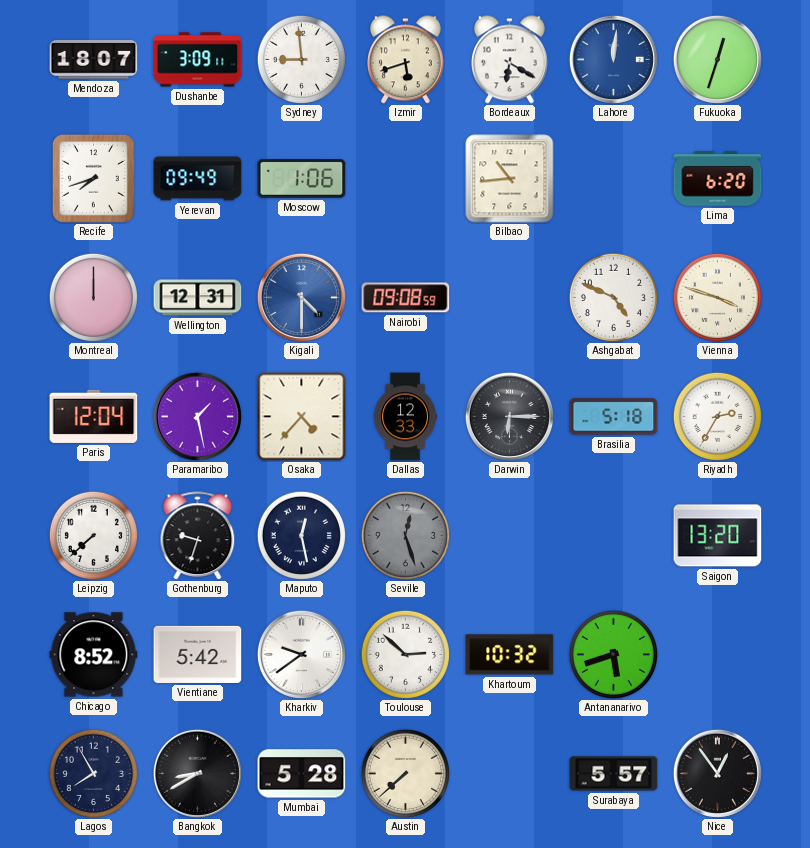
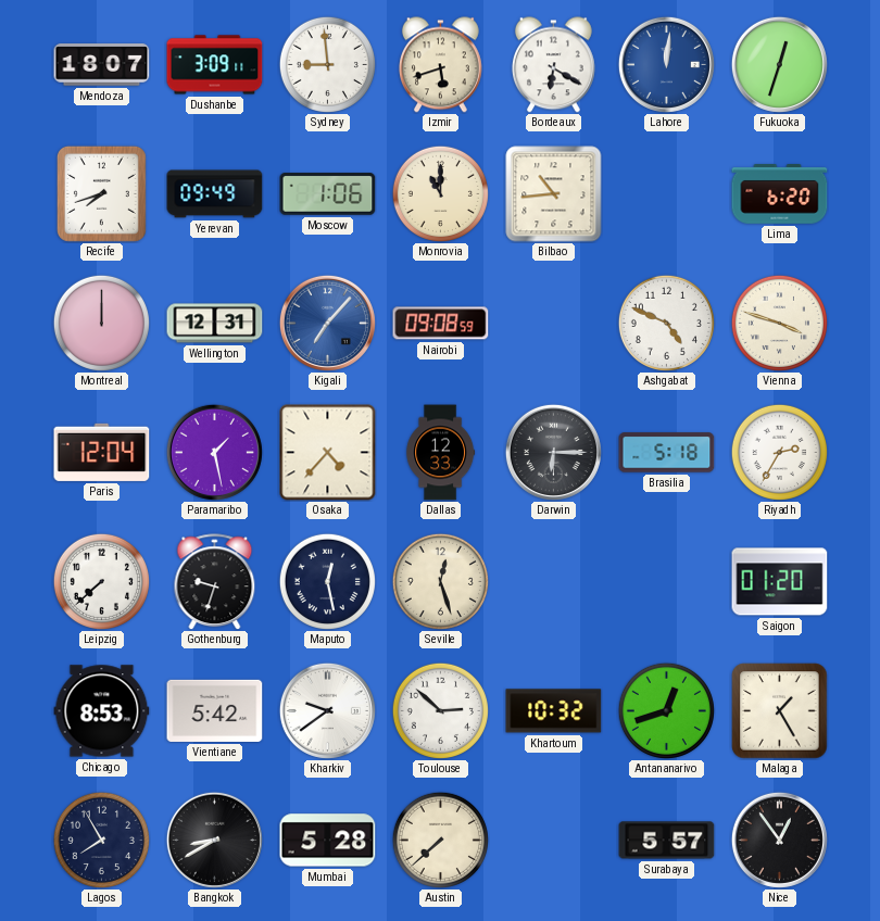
Monrovia: none -> 11:00
Kigali: 4:30 -> 7:07
Seville dial: grey -> cream
Saigon: 13:20 -> 01:20
Chicago: 8:52 -> 8:53
Antananarivo: 5:42 -> 12:42
Malaga: none -> 1:25
